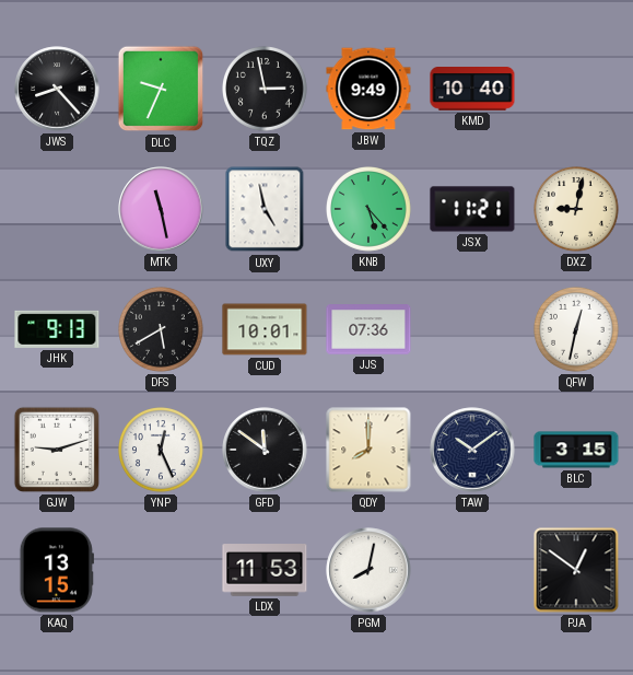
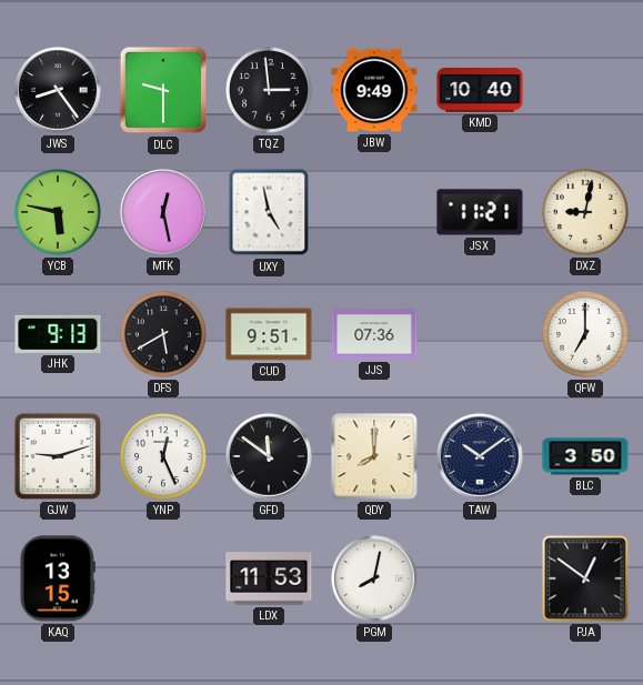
JWS: 8:23 -> 8:24
DLC: 9:34 -> 9:30
TQZ: 2:58 -> 2:59
YCB: none -> 5:47
MTK: 11:28 -> 12:28
KNB: 5:23 -> none
CUD: 10:01 -> 9:51
QFW: 12:32 -> 7:00
BLC: 3:15 -> 3:50
